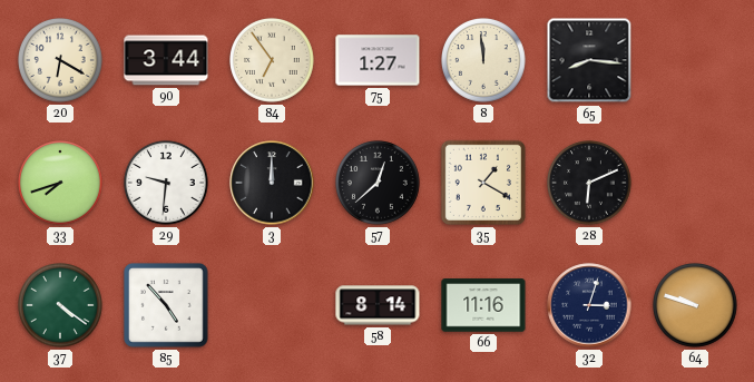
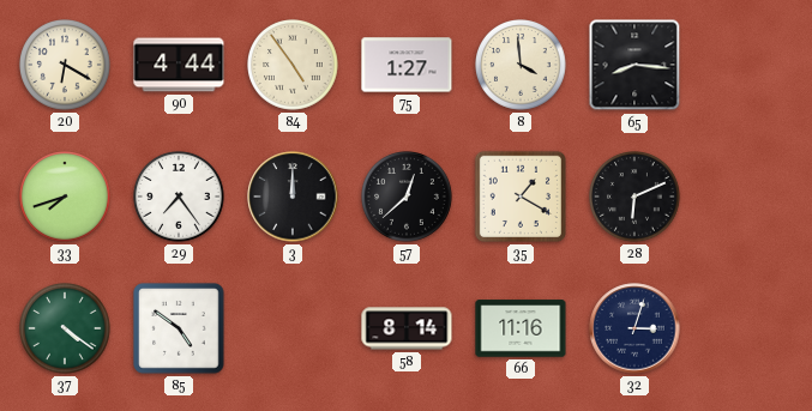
90: 3:44 -> 4:44
84: 6:54 -> 4:54
8: 11:59 -> 3:59
29: 9:31 -> 7:24
85: 4:53 -> 4:51
64: 9:48 -> none
